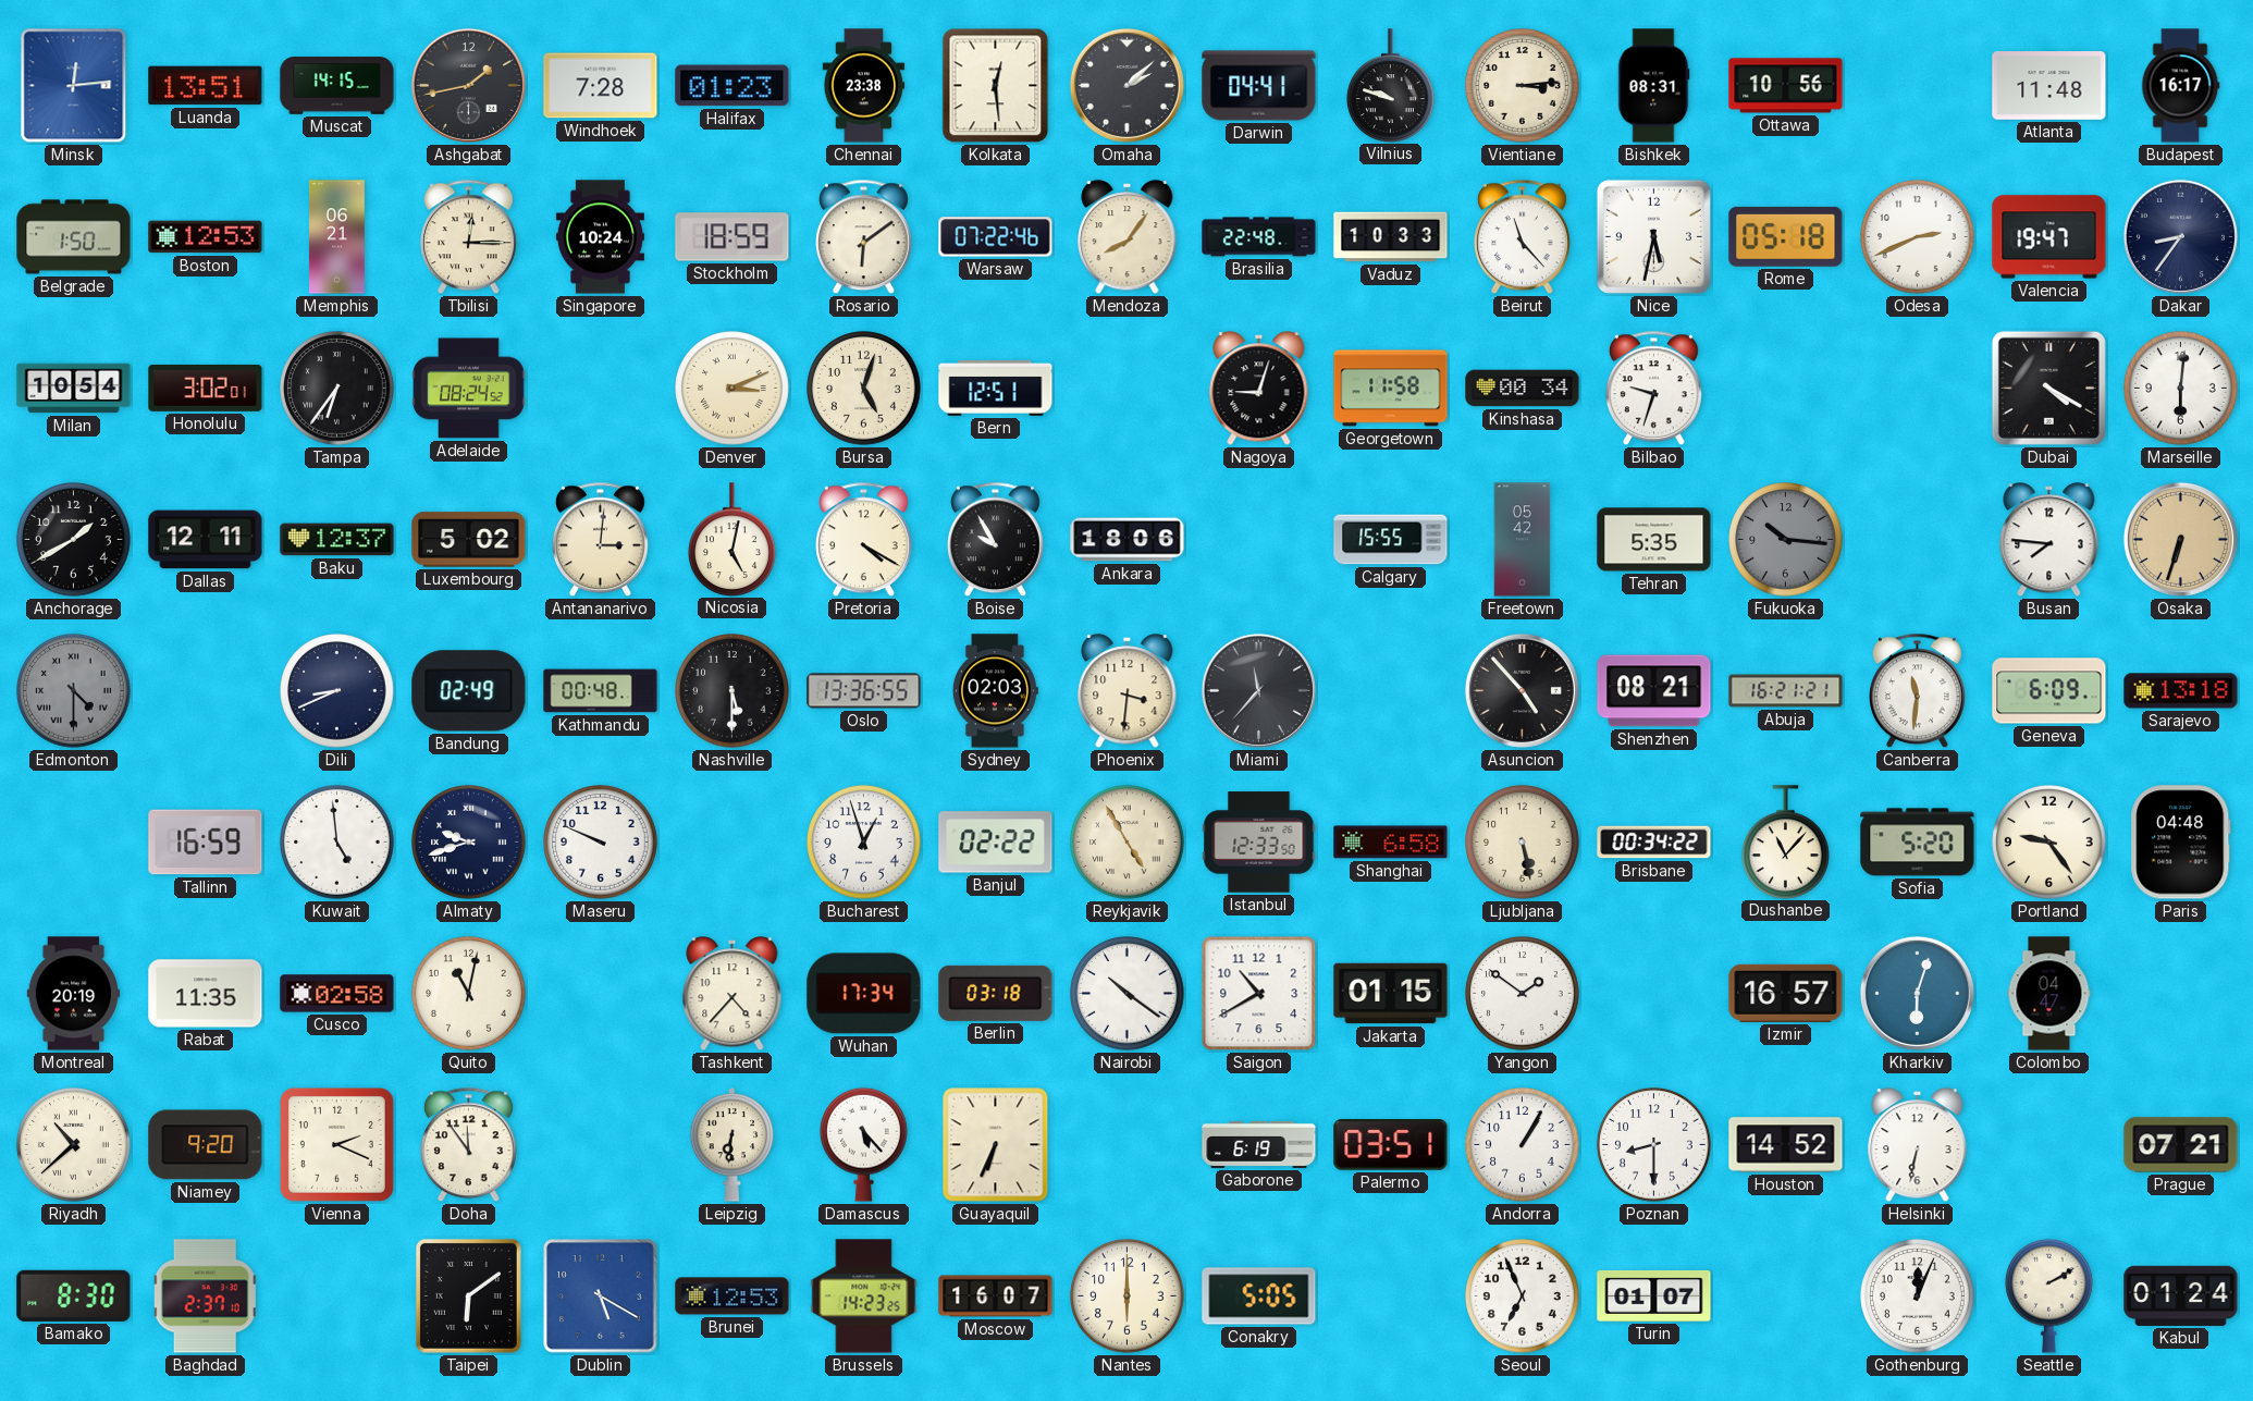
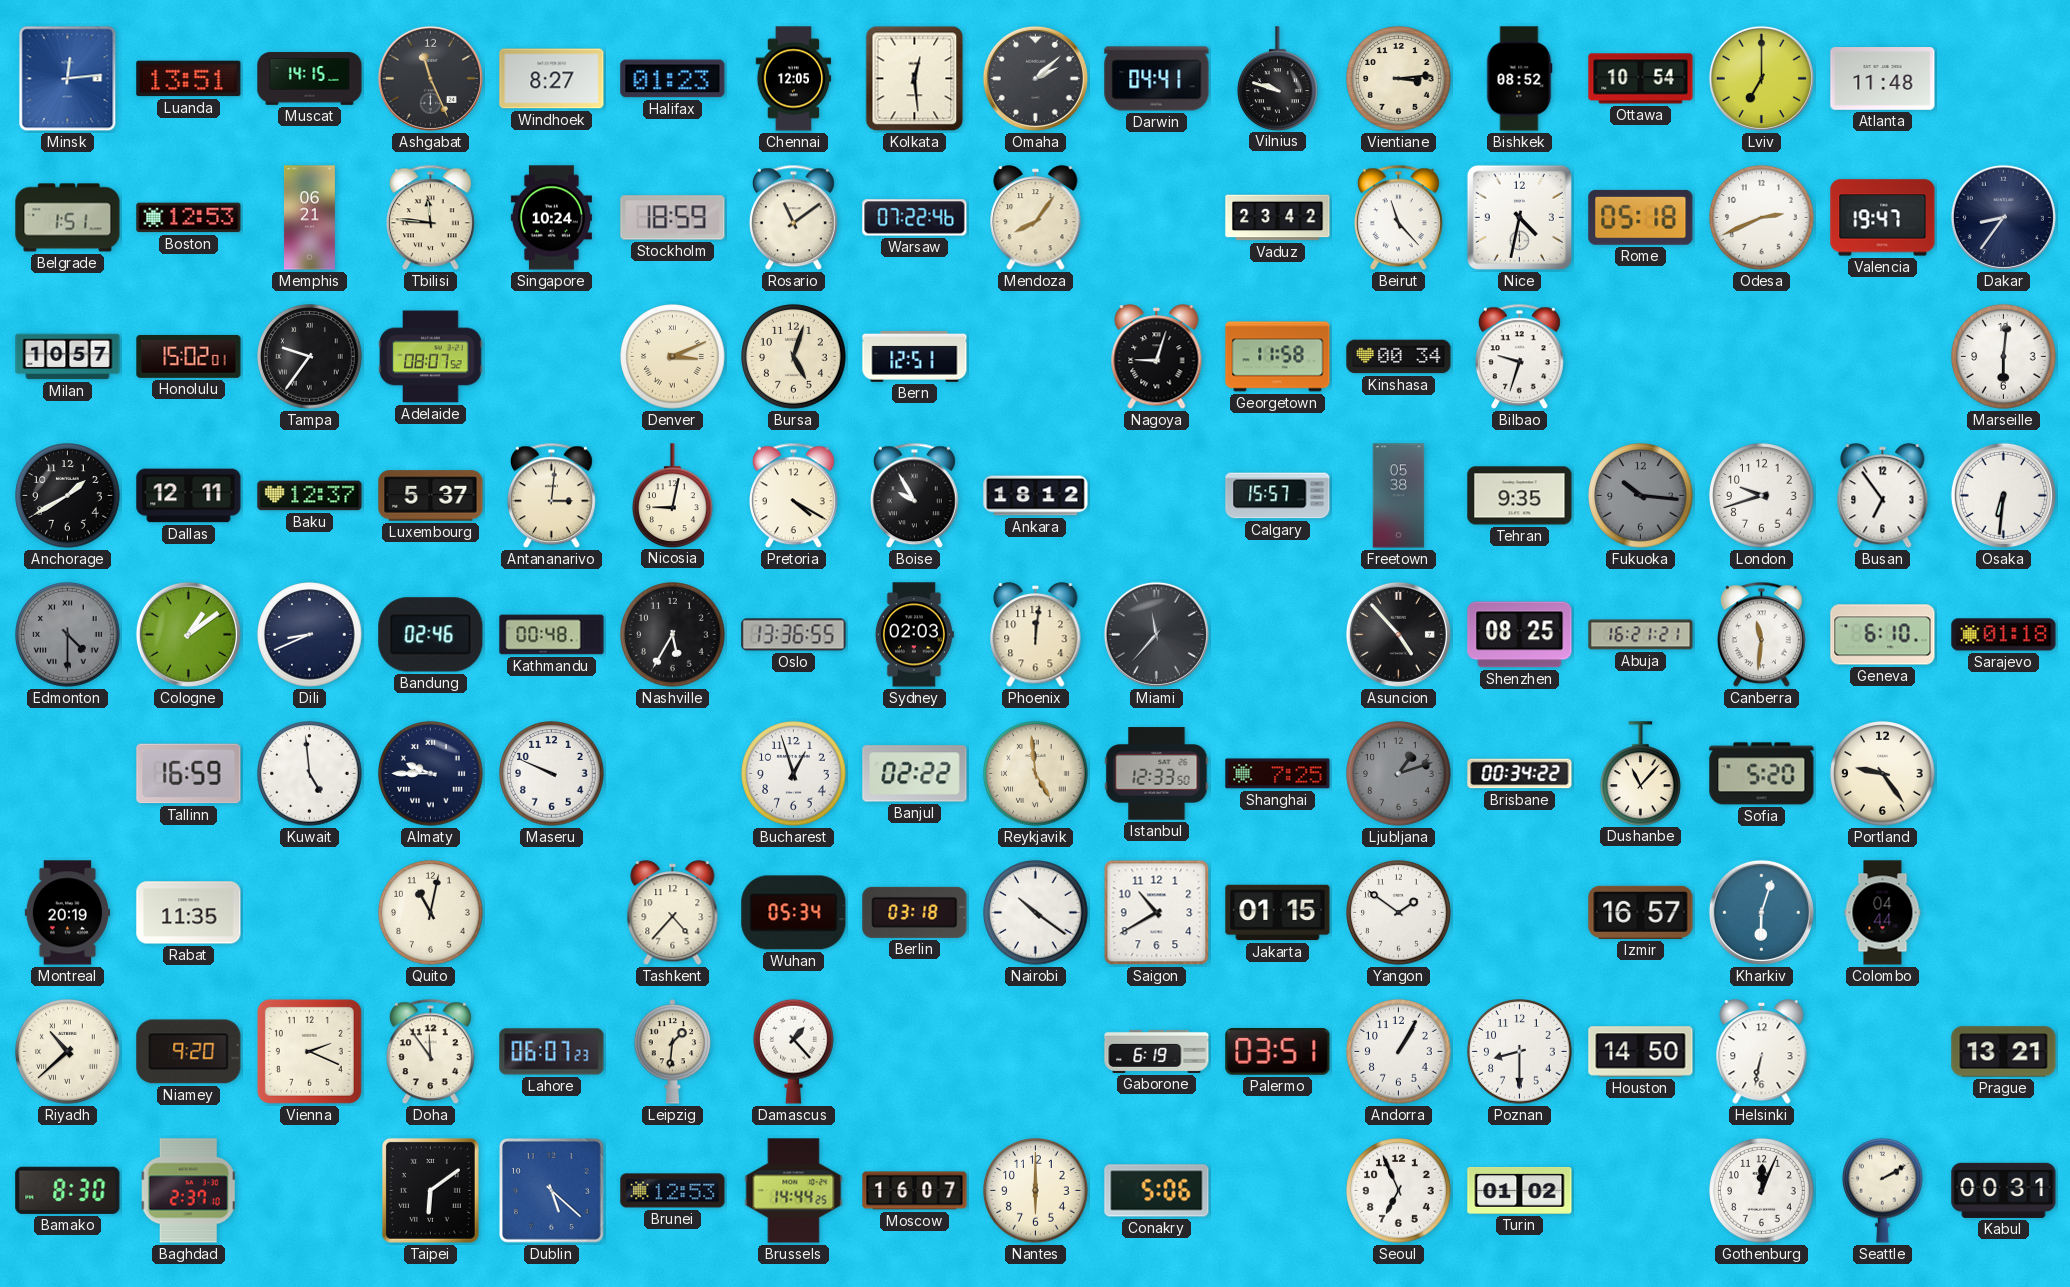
Ashgabat: 1:43 -> 11:26
Windhoek: 7:28 -> 8:27
Chennai: 23:38 -> 12:05
Bishkek: 08:31 -> 08:52
Ottawa: 10:56 -> 10:54
Lviv: none -> 7:00
Budapest: 16:17 -> none
Belgrade: 1:50 -> 1:51
Tbilisi: 12:15 -> 11:46
Rosario: 6:09 -> 11:09
Brasilia: 22:48 -> none
Vaduz: 10:33 -> 23:42
Nice: 5:32 -> 4:32
Milan: 10:54 -> 10:57
Honolulu: 3:02 -> 15:02
Tampa: 6:36 -> 9:36
Adelaide: 08:24 -> 08:07
Dubai: 4:20 -> none
Luxembourg: 5:02 -> 5:37
Nicosia: 5:02 -> 9:02
Ankara: 18:06 -> 18:12
Calgary: 15:55 -> 15:57
Freetown: 05:42 -> 05:38
Tehran: 5:35 -> 9:35
London: none -> 9:42
Busan: 7:46 -> 6:54
Osaka: 6:33 -> 6:31
Osaka dial: champagne -> white
Cologne: none -> 1:09
Bandung: 02:49 -> 02:46
Nashville: 5:30 -> 5:35
Phoenix: 3:31 -> 12:01
Shenzhen: 08:21 -> 08:25
Geneva: 6:09 -> 6:10
Sarajevo: 13:18 -> 01:18
Almaty: 9:42 -> 9:45
Reykjavik: 4:55 -> 4:59
Shanghai: 6:58 -> 7:25
Ljubljana: 5:28 -> 1:12
Ljubljana dial: cream -> grey
Paris: 04:48 -> none
Cusco: 02:58 -> none
Wuhan: 17:34 -> 05:34
Colombo: 04:47 -> 04:44
Lahore: none -> 06:07
Leipzig: 6:31 -> 1:31
Damascus: 5:23 -> 1:23
Guayaquil: 6:34 -> none
Houston: 14:52 -> 14:50
Prague: 07:21 -> 13:21
Dublin: 5:20 -> 5:22
Brussels: 14:23 -> 14:44
Conakry: 5:05 -> 5:06
Turin: 01:07 -> 01:02
Kabul: 01:24 -> 00:31
